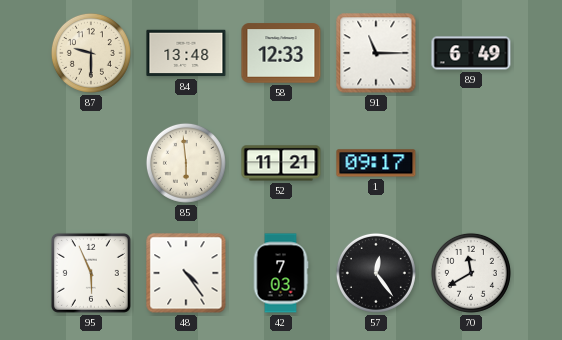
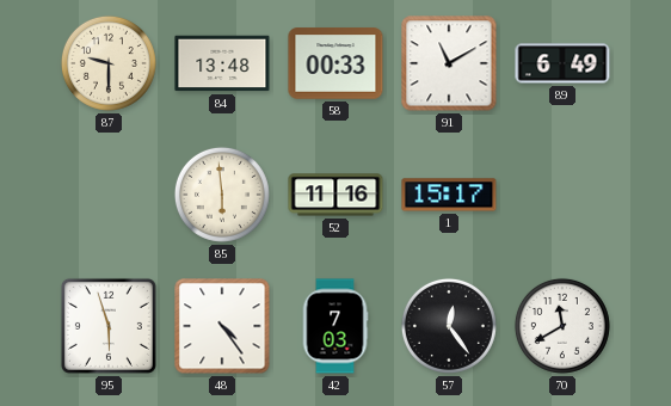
58: 12:33 -> 00:33
91: 11:15 -> 11:10
52: 11:21 -> 11:16
1: 09:17 -> 15:17
95: 5:56 -> 5:57
